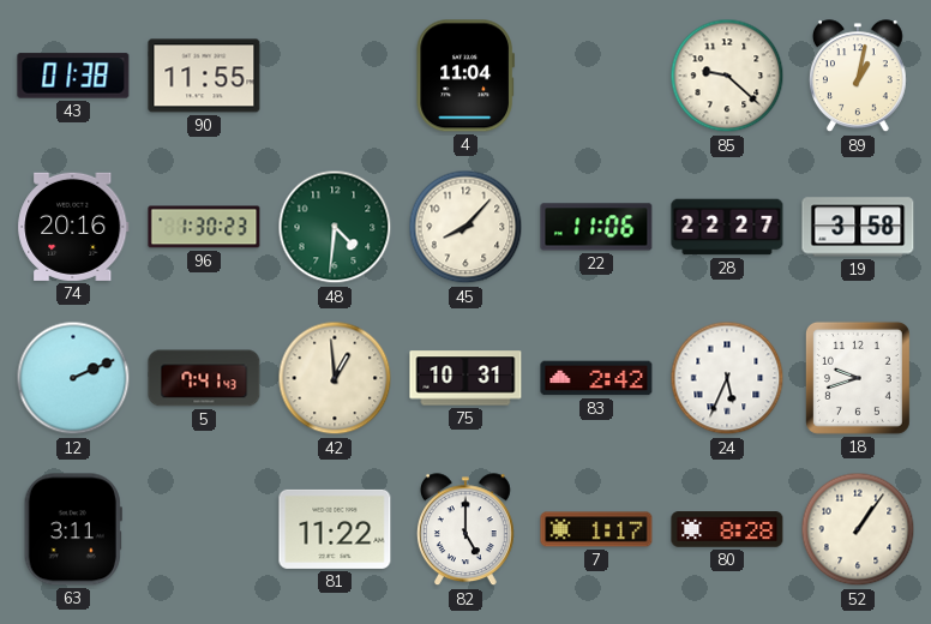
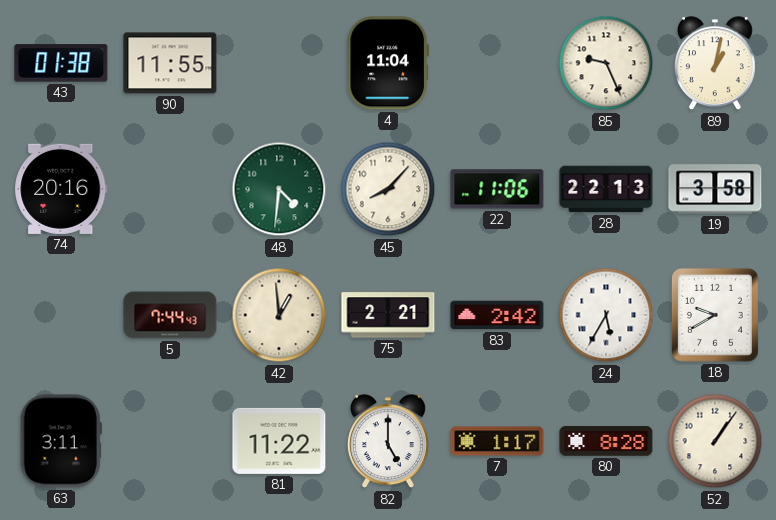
85: 9:22 -> 9:26
96: 1:30 -> none
28: 22:27 -> 22:13
12: 2:11 -> none
5: 7:41 -> 7:44
75: 10:31 -> 2:21
24: 5:34 -> 5:35
18: 9:42 -> 9:40
